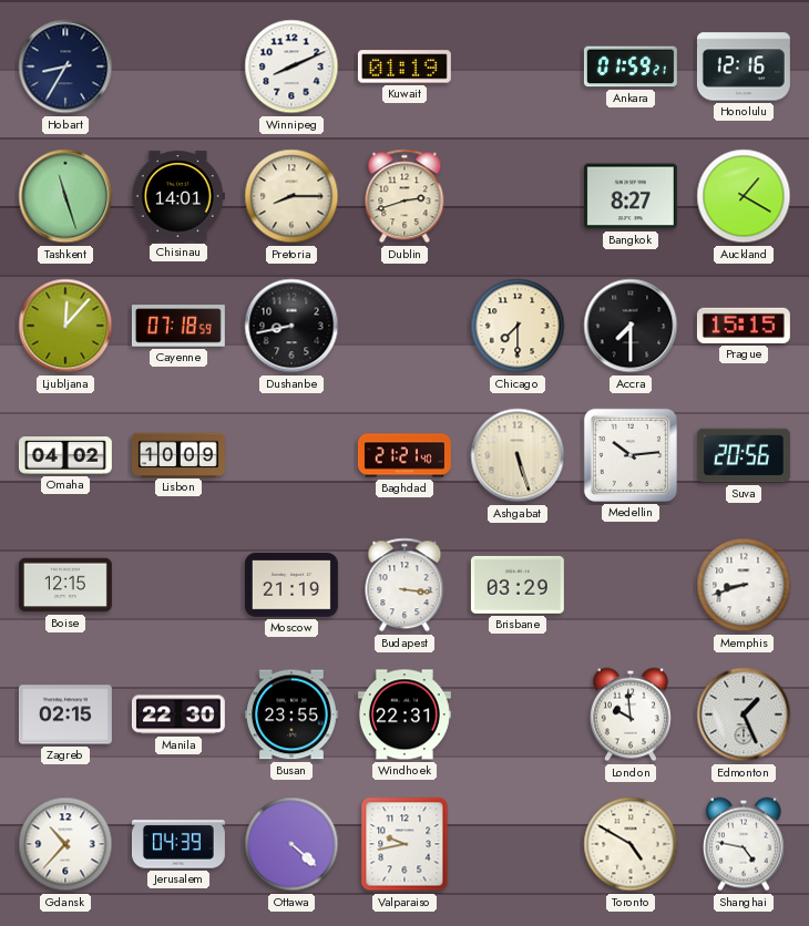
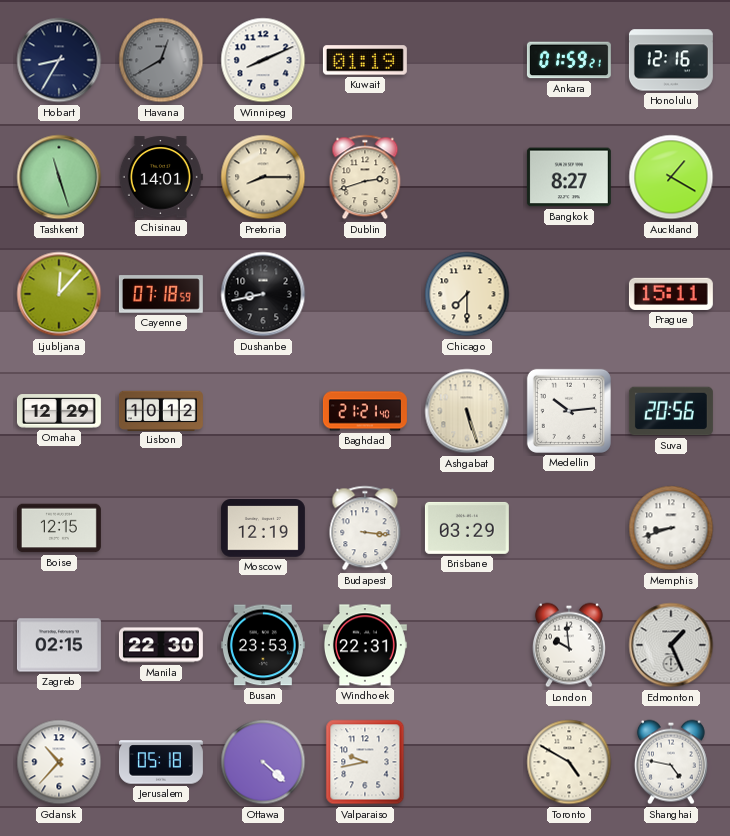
Havana: none -> 12:40
Accra: 7:30 -> none
Prague: 15:15 -> 15:11
Omaha: 04:02 -> 12:29
Lisbon: 10:09 -> 10:12
Moscow: 21:19 -> 12:19
Busan: 23:55 -> 23:53
Jerusalem: 04:39 -> 05:18
